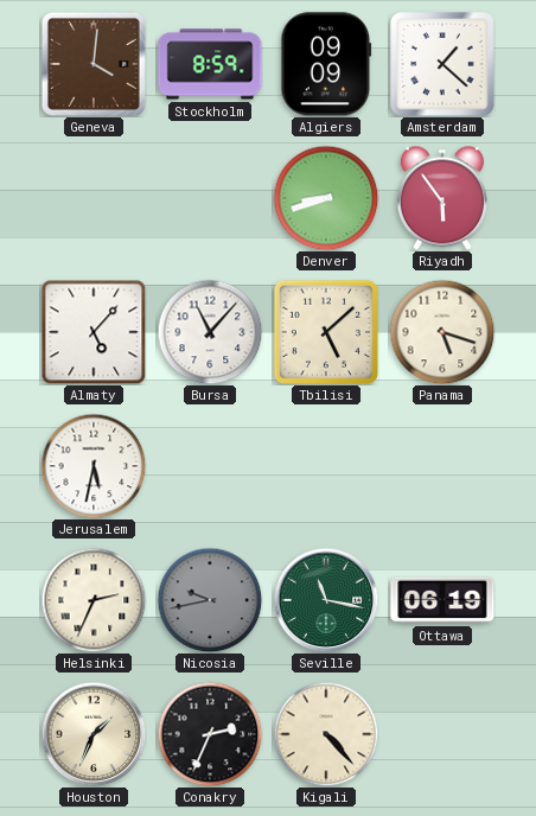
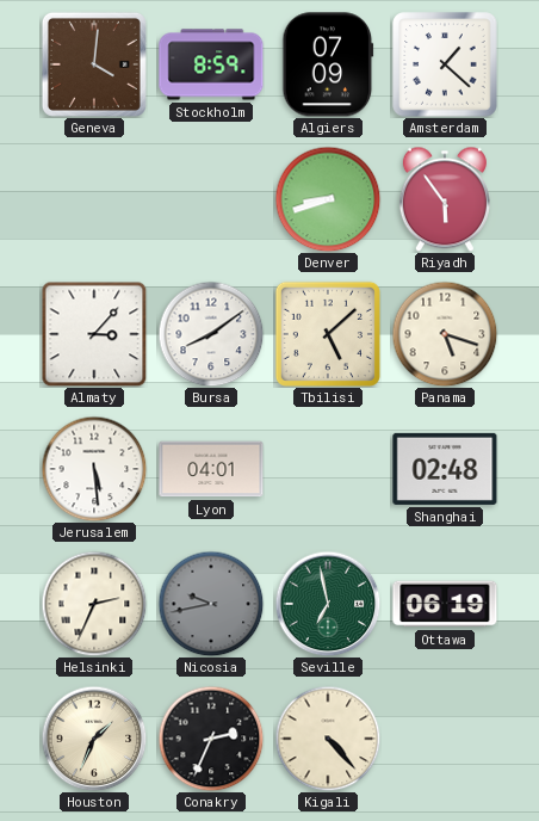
Algiers: 09:09 -> 07:09
Almaty: 5:07 -> 3:07
Bursa: 11:07 -> 8:09
Jerusalem: 5:32 -> 5:29
Lyon: none -> 04:01
Shanghai: none -> 02:48
Seville: 11:17 -> 6:58
